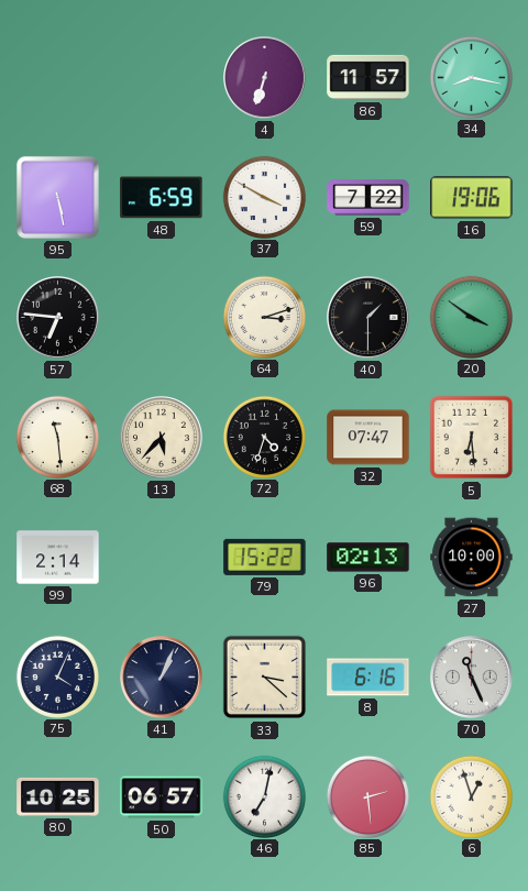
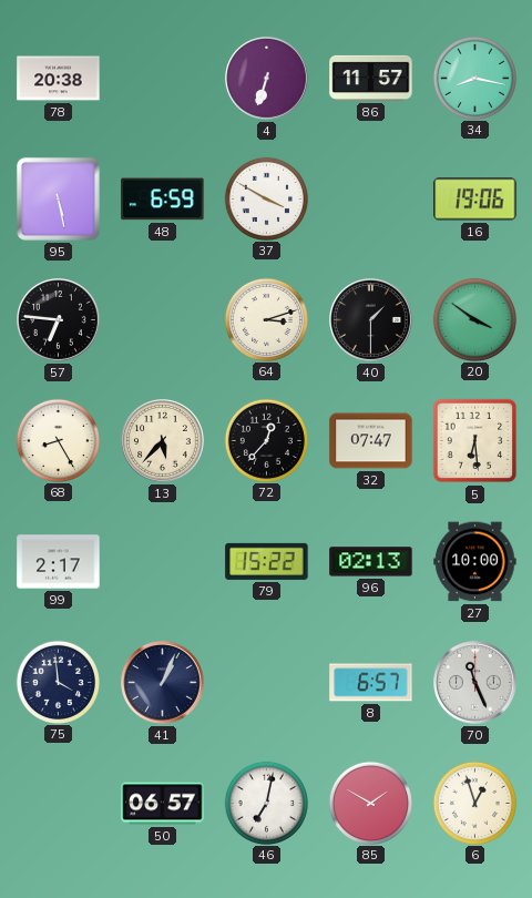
78: none -> 20:38
59: 7:22 -> none
68: 11:29 -> 8:25
72: 4:33 -> 12:37
99: 2:14 -> 2:17
75: 4:04 -> 3:59
33: 3:22 -> none
8: 6:16 -> 6:57
80: 10:25 -> none
85: 2:29 -> 1:50
